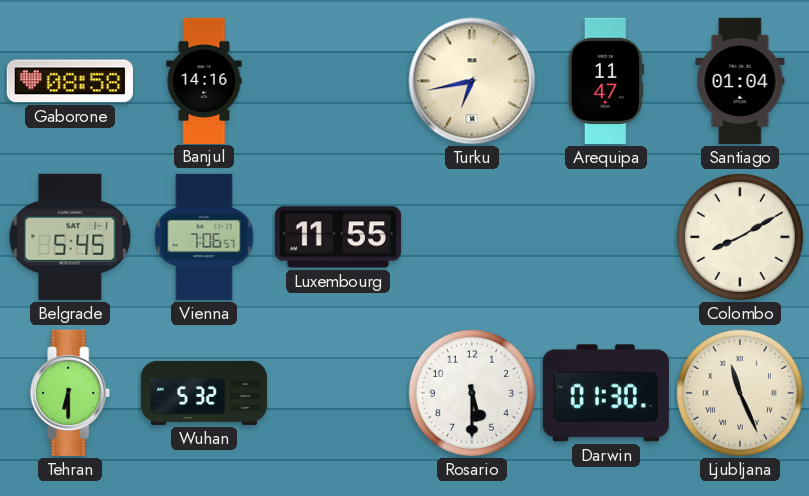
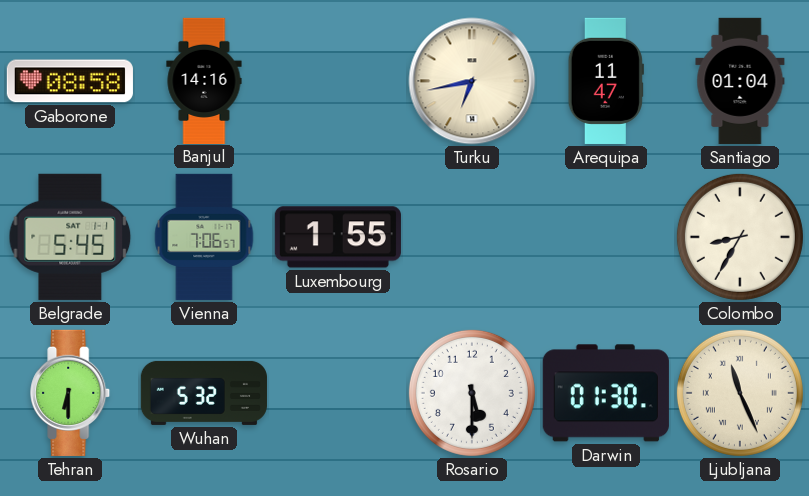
Luxembourg: 11:55 -> 1:55
Colombo: 8:10 -> 8:35
